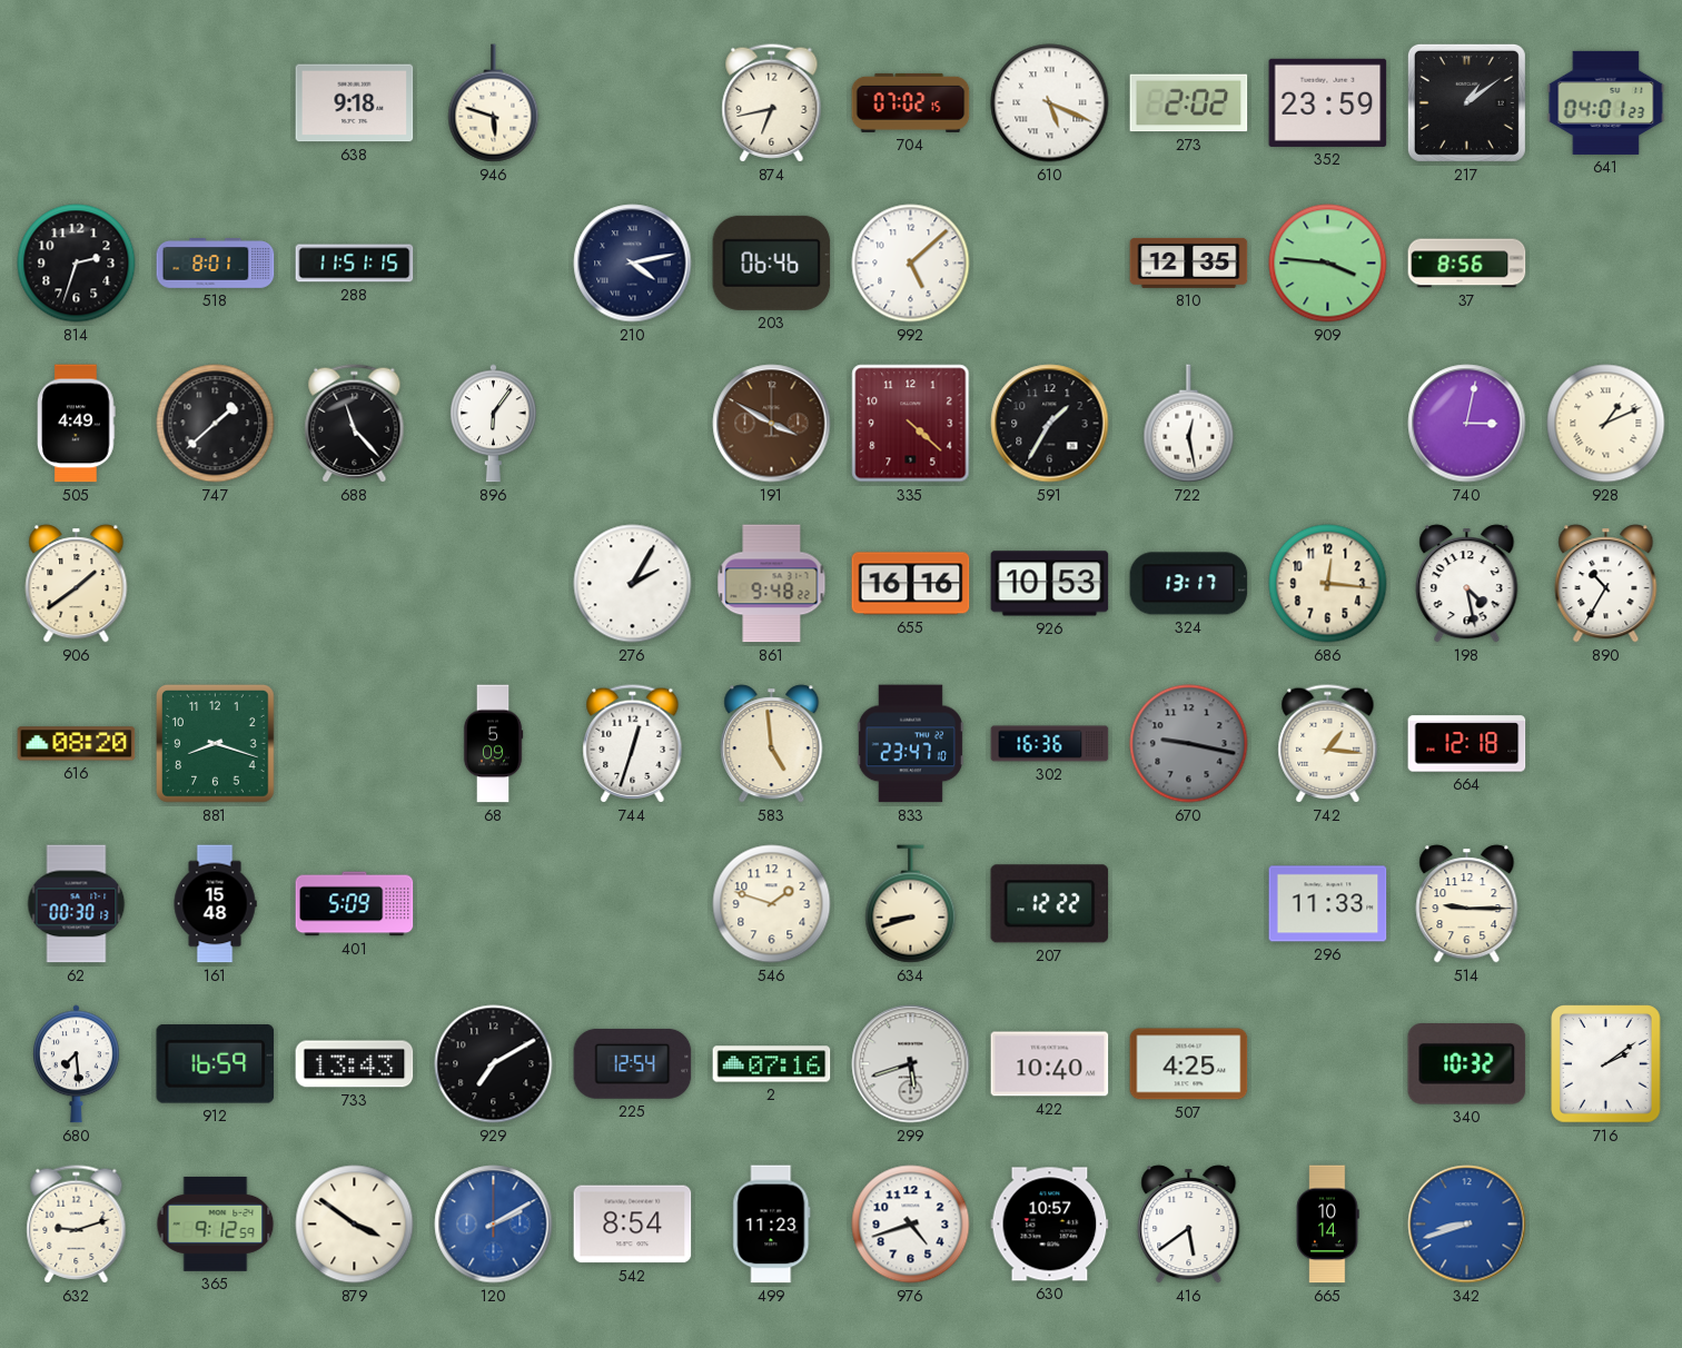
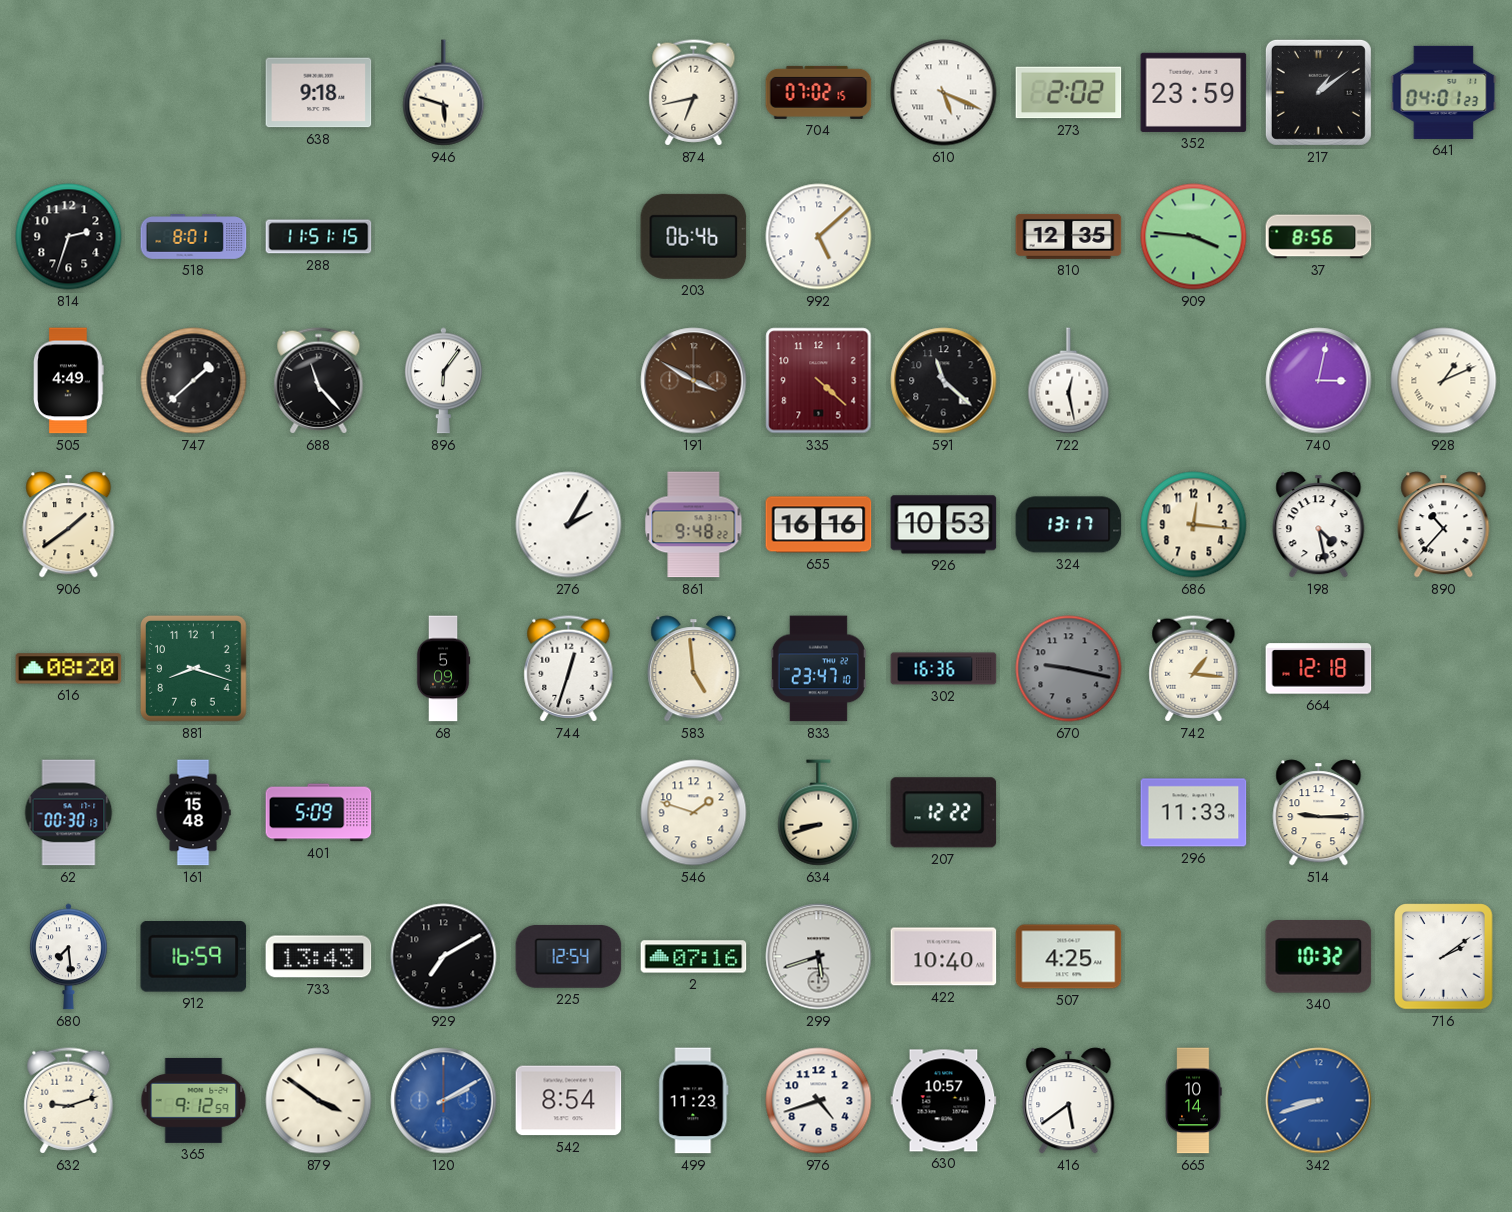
210: 4:13 -> none
591: 1:35 -> 11:22
890: 10:35 -> 10:37
